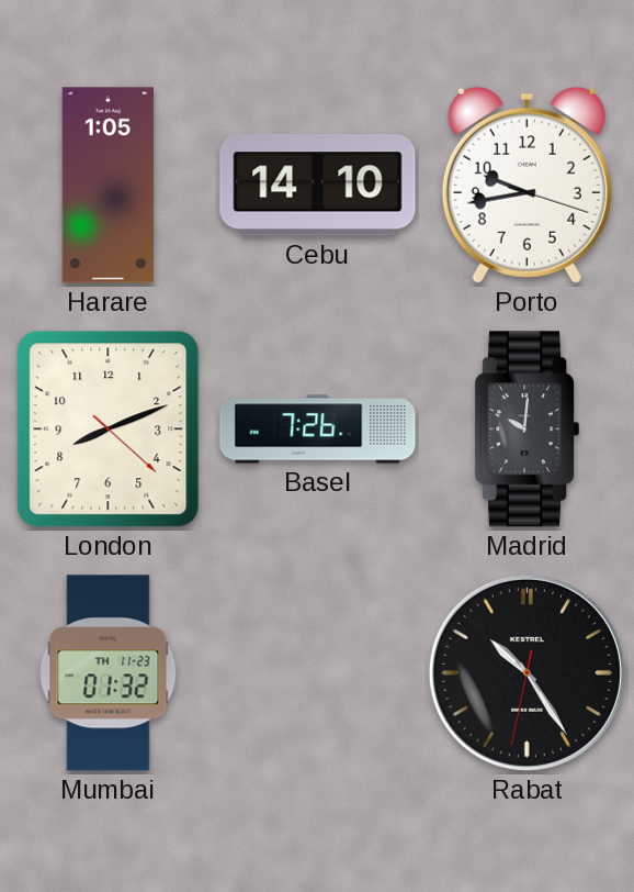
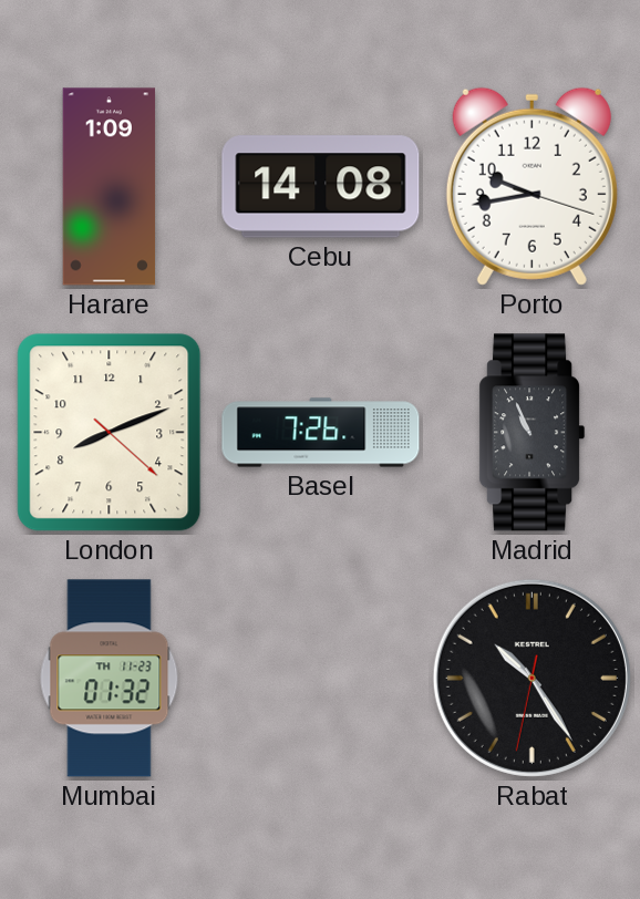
Harare: 1:05 -> 1:09
Cebu: 14:10 -> 14:08
Madrid: 10:01 -> 10:56
